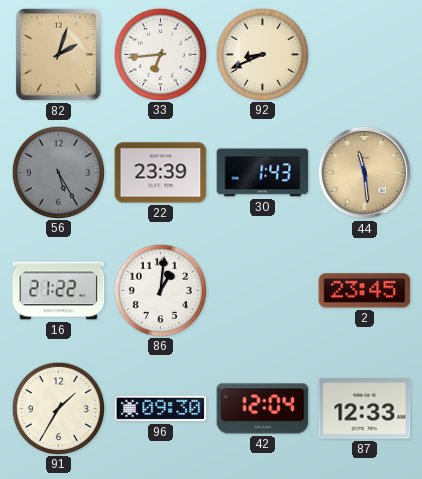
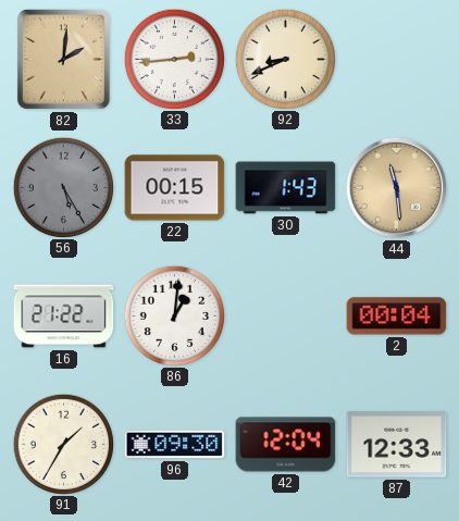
82: 2:03 -> 2:01
33: 6:44 -> 2:44
22: 23:39 -> 00:15
2: 23:45 -> 00:04
